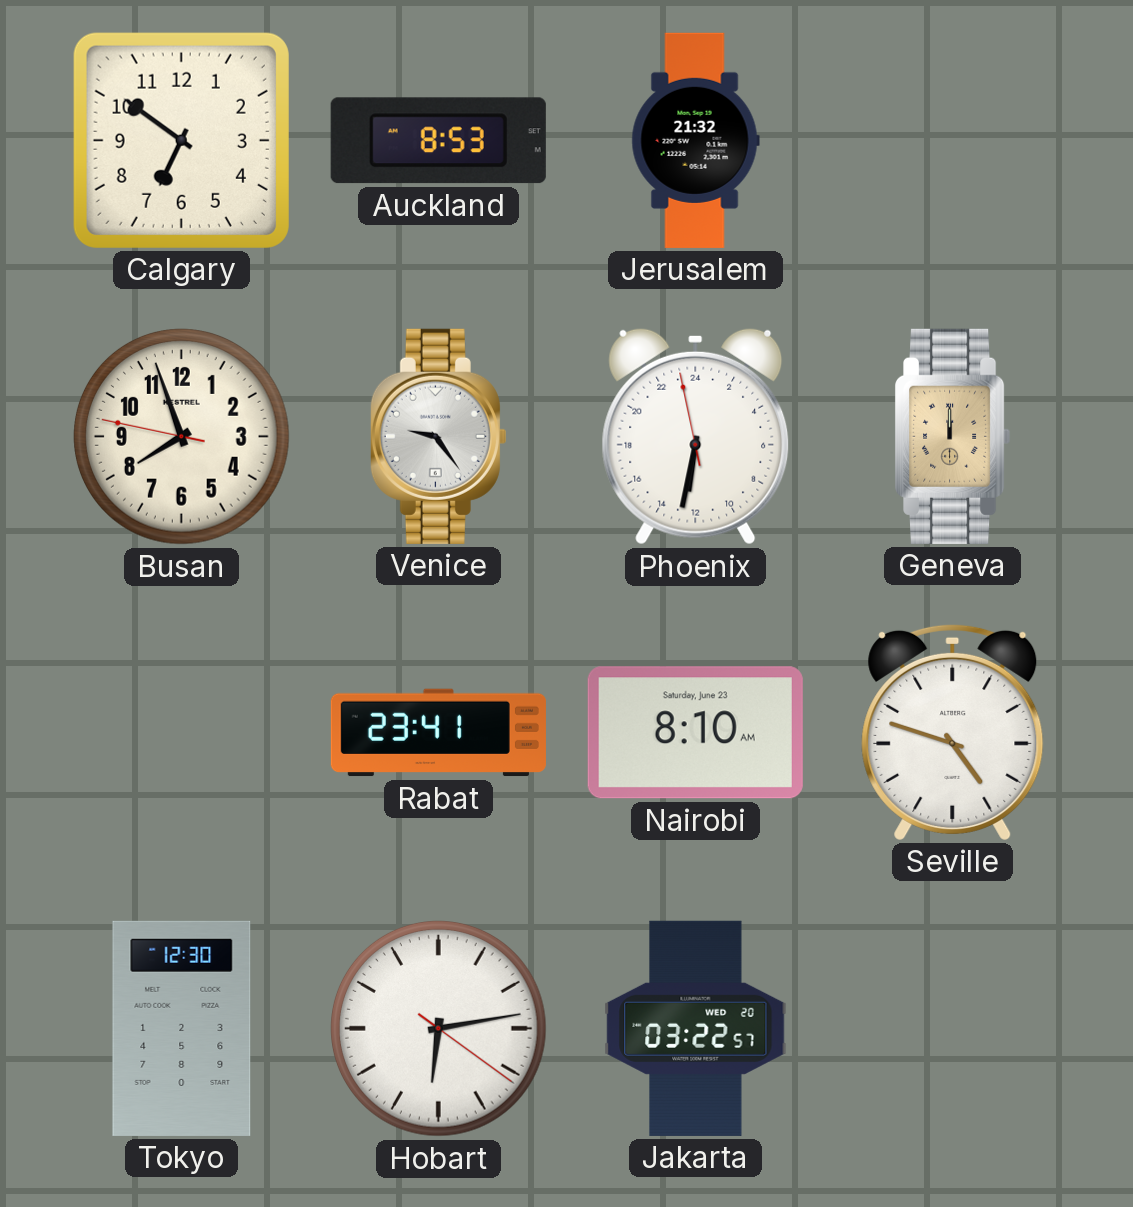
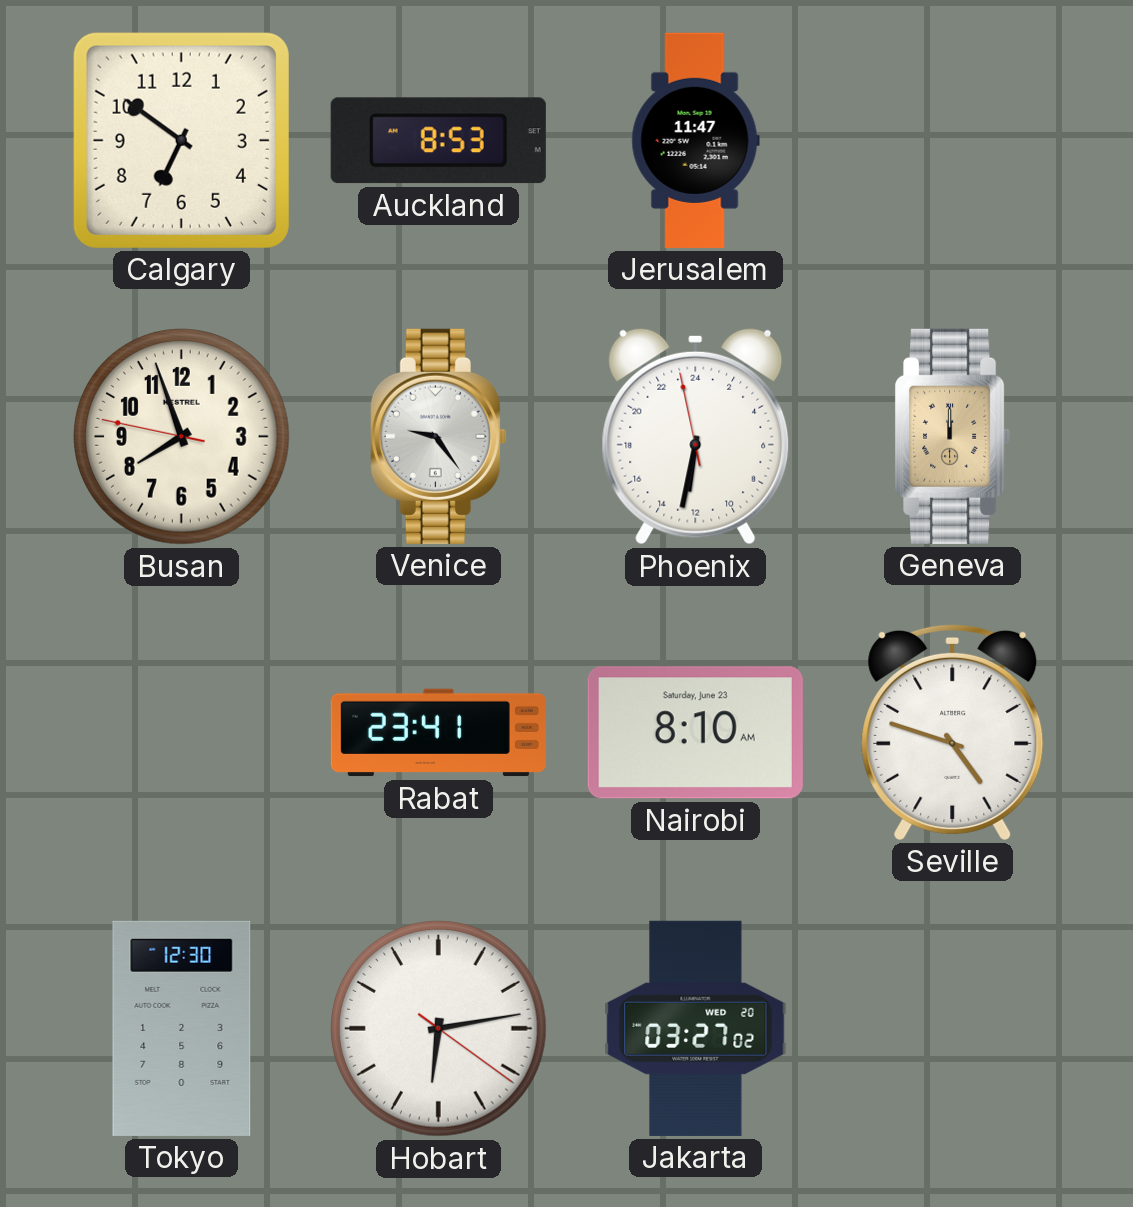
Jerusalem: 21:32 -> 11:47
Jakarta: 03:22 -> 03:27
